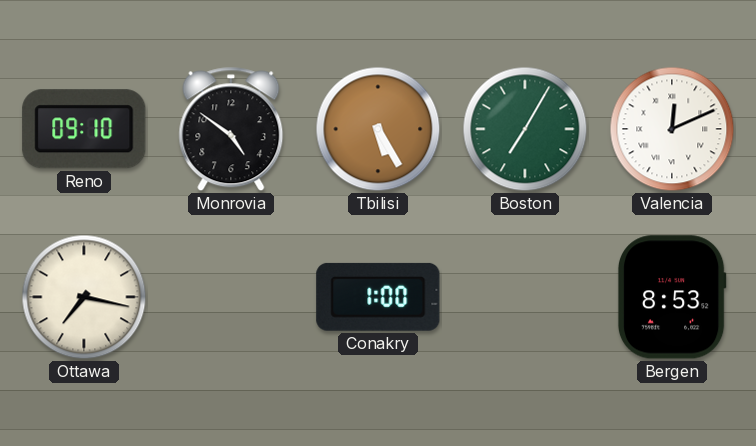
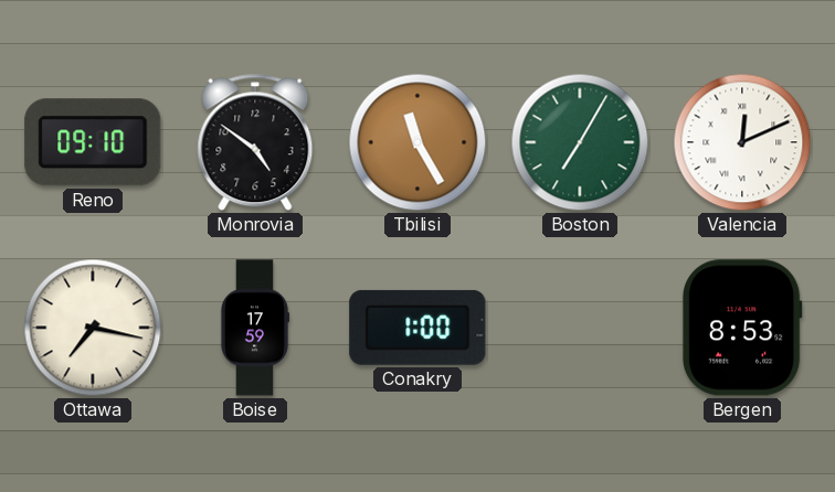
Tbilisi: 5:25 -> 11:25
Boise: none -> 17:59
